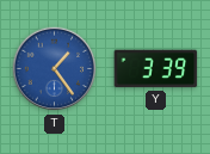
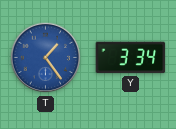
Y: 3:39 -> 3:34
